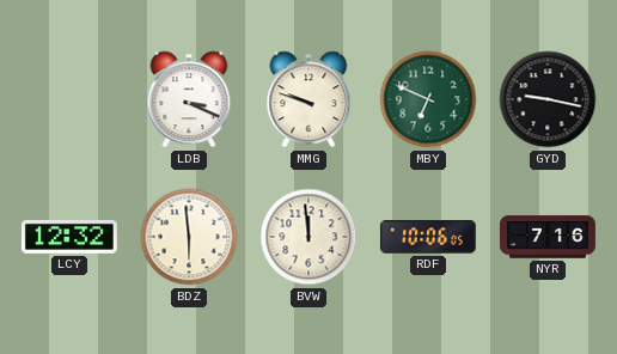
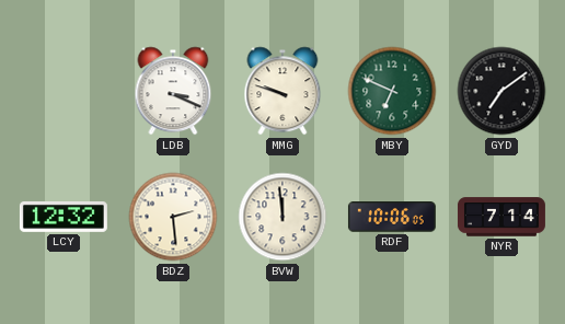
GYD: 9:17 -> 7:09
BDZ: 5:59 -> 2:29
NYR: 7:16 -> 7:14
